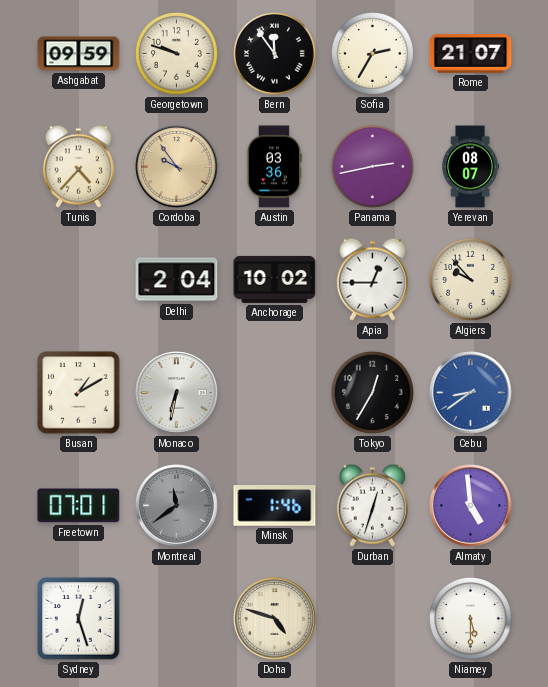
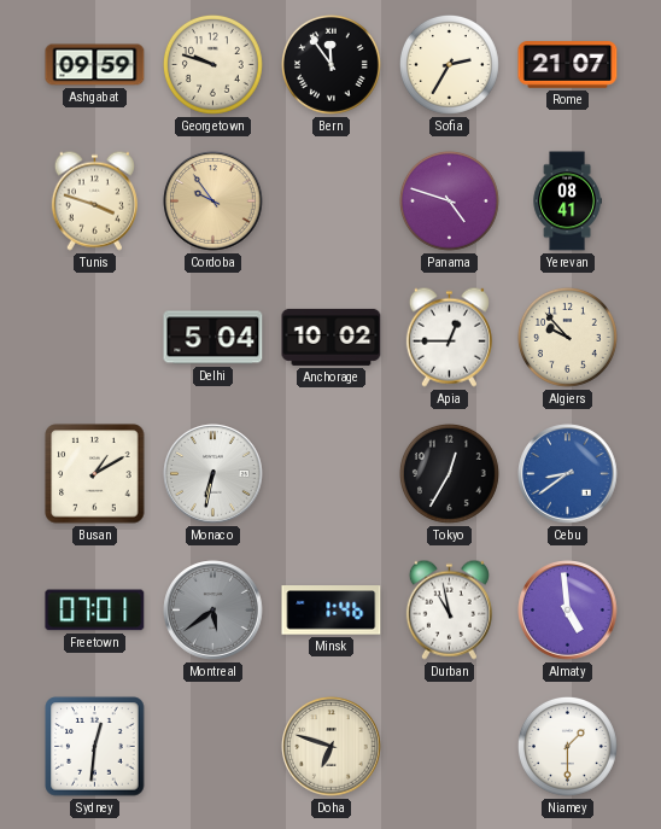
Tunis: 4:37 -> 3:48
Austin: 03:36 -> none
Panama: 2:43 -> 4:48
Yerevan: 08:07 -> 08:41
Delhi: 2:04 -> 5:04
Montreal: 11:39 -> 5:39
Durban: 12:33 -> 10:58
Sydney: 12:27 -> 12:31
Doha: 4:48 -> 6:48
Niamey: 5:30 -> 1:30
